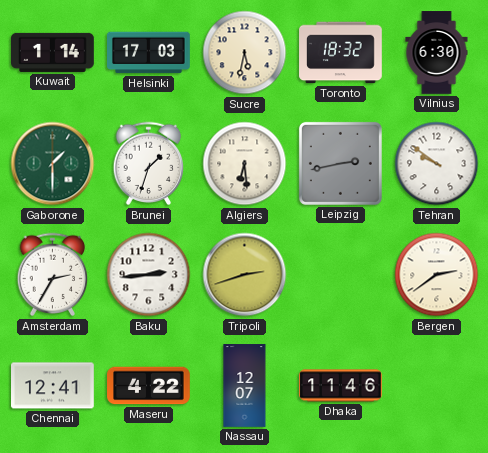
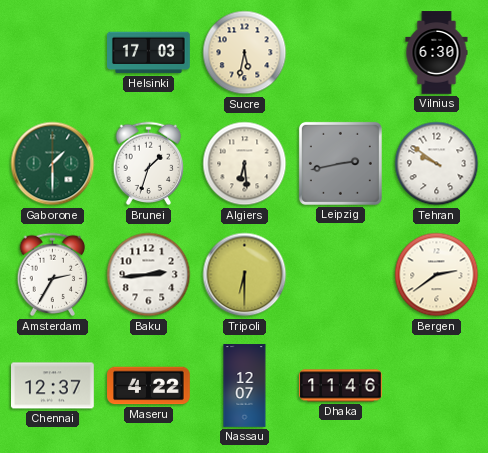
Kuwait: 1:14 -> none
Toronto: 18:32 -> none
Tripoli: 2:42 -> 6:30
Chennai: 12:41 -> 12:37
